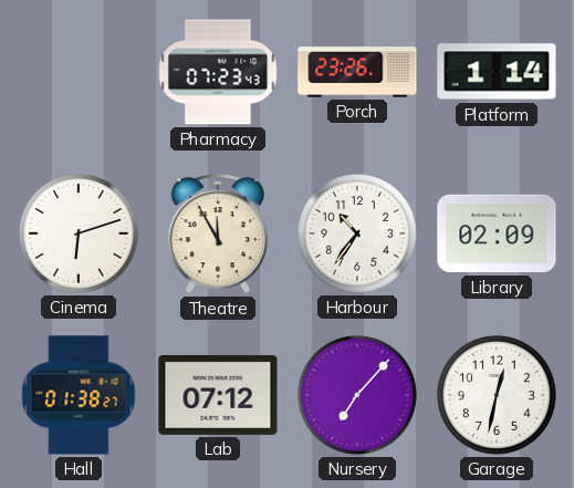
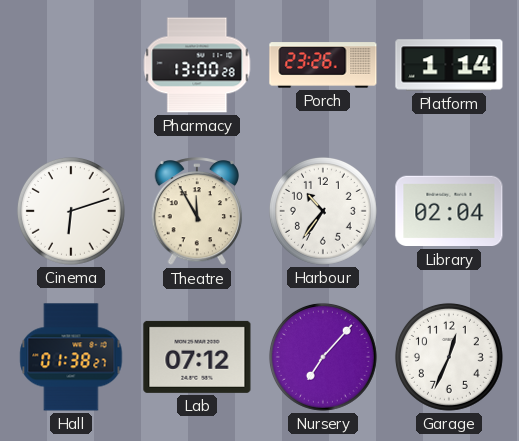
Pharmacy: 07:23 -> 13:00
Library: 02:09 -> 02:04
Garage: 12:32 -> 12:34
